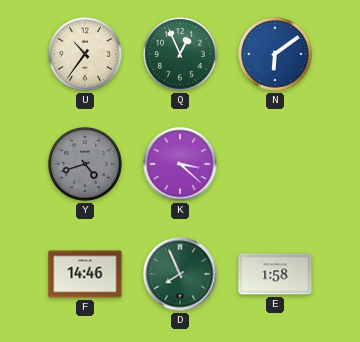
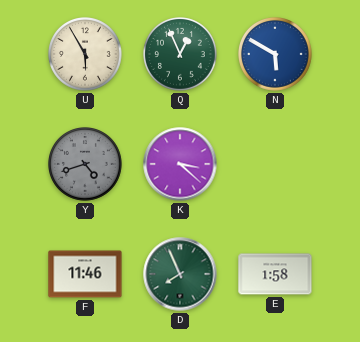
U: 10:36 -> 5:55
N: 6:09 -> 5:50
F: 14:46 -> 11:46
